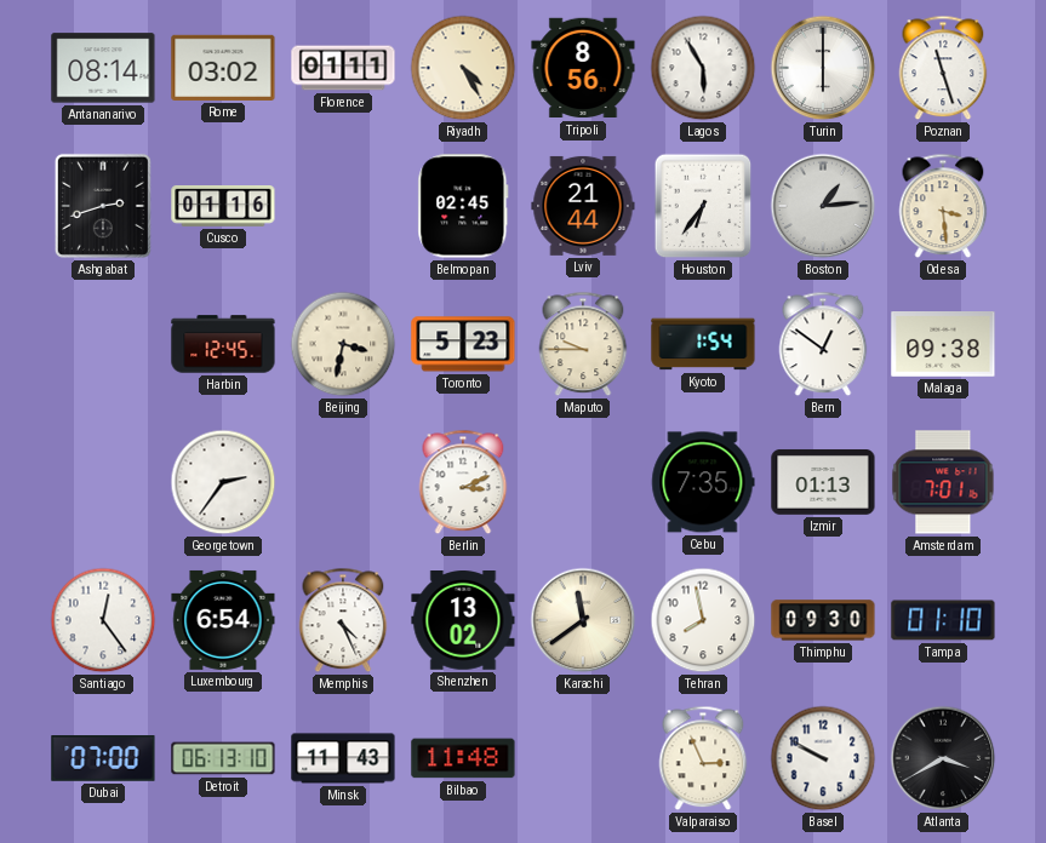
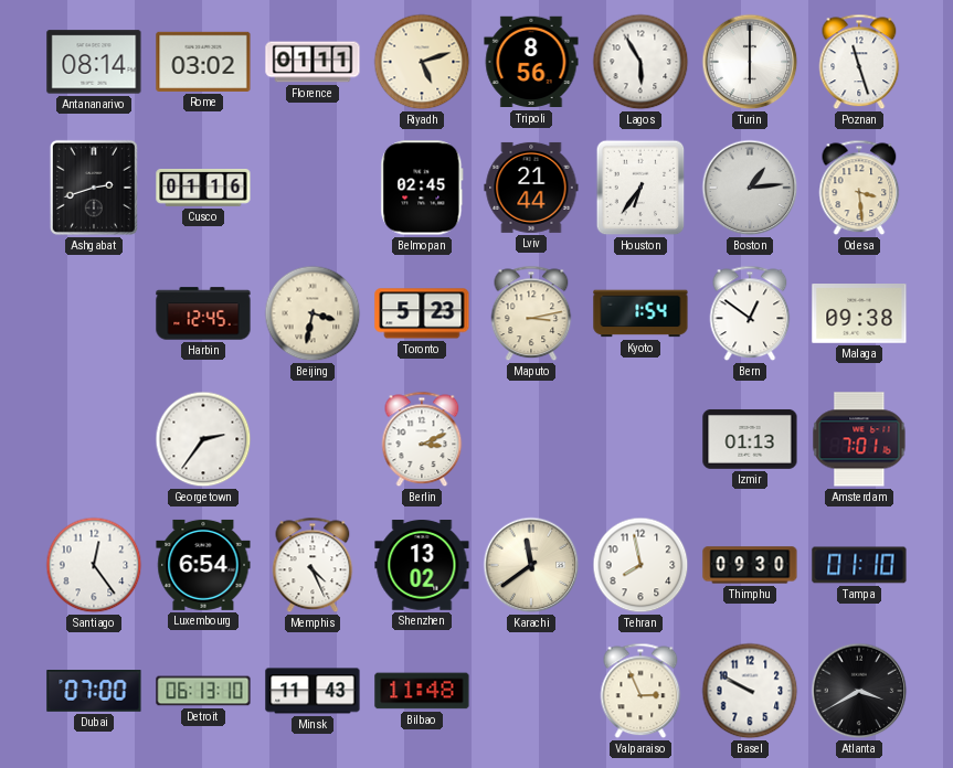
Riyadh: 4:25 -> 5:12
Maputo: 9:45 -> 3:13
Cebu: 7:35 -> none
